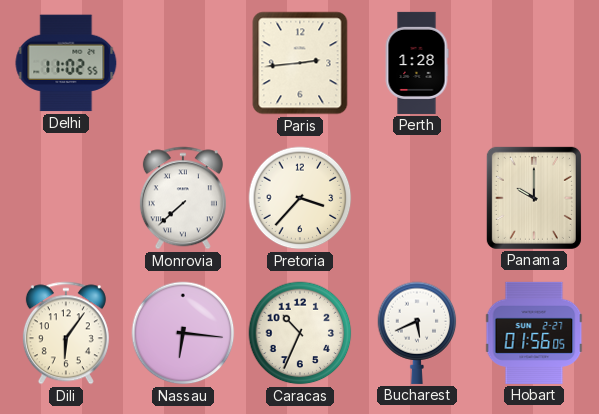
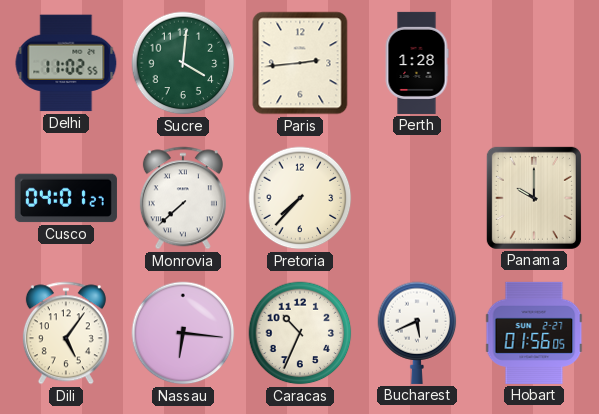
Sucre: none -> 4:01
Cusco: none -> 04:01
Pretoria: 3:37 -> 7:37
Dili: 6:06 -> 5:06
